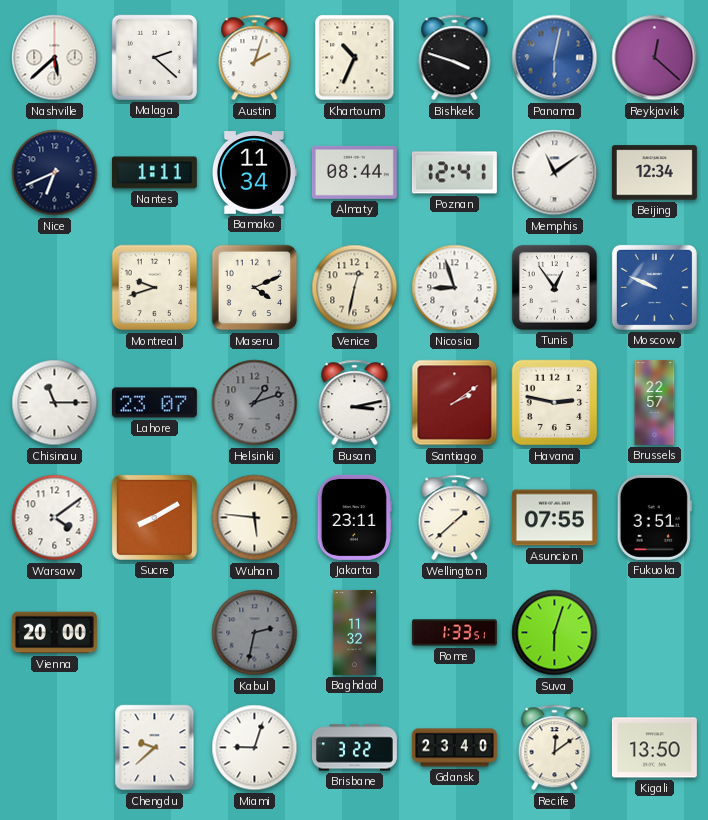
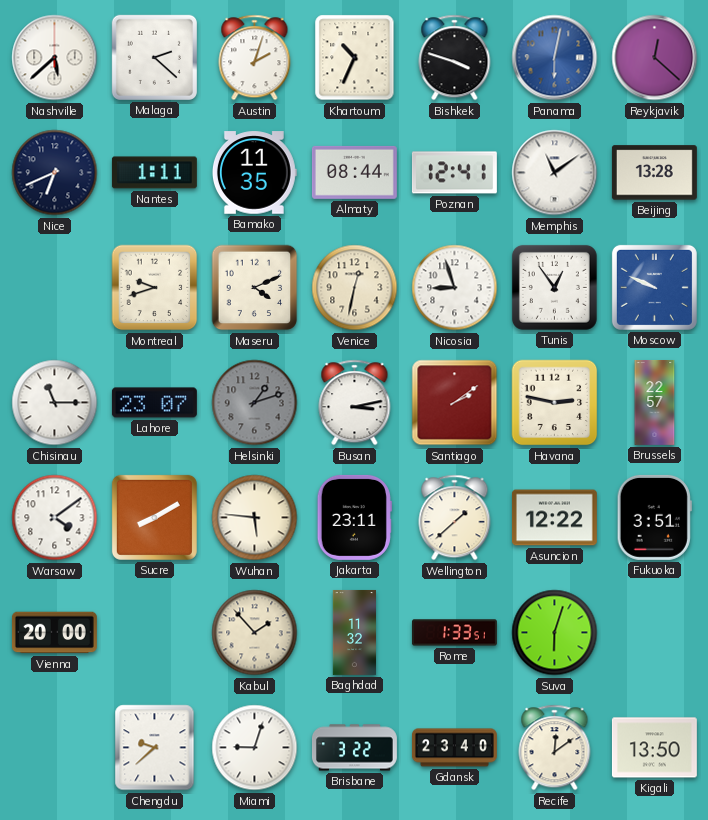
Bamako: 11:34 -> 11:35
Beijing: 12:34 -> 13:28
Asuncion: 07:55 -> 12:22
Kabul: 2:32 -> 1:53
Kabul dial: grey -> cream
